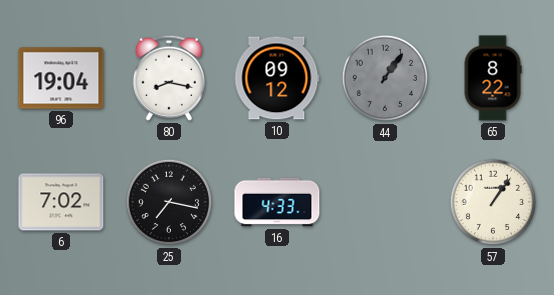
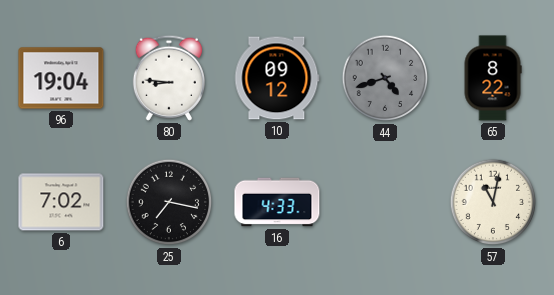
80: 8:17 -> 8:46
44: 1:06 -> 4:42
57: 1:06 -> 11:02
